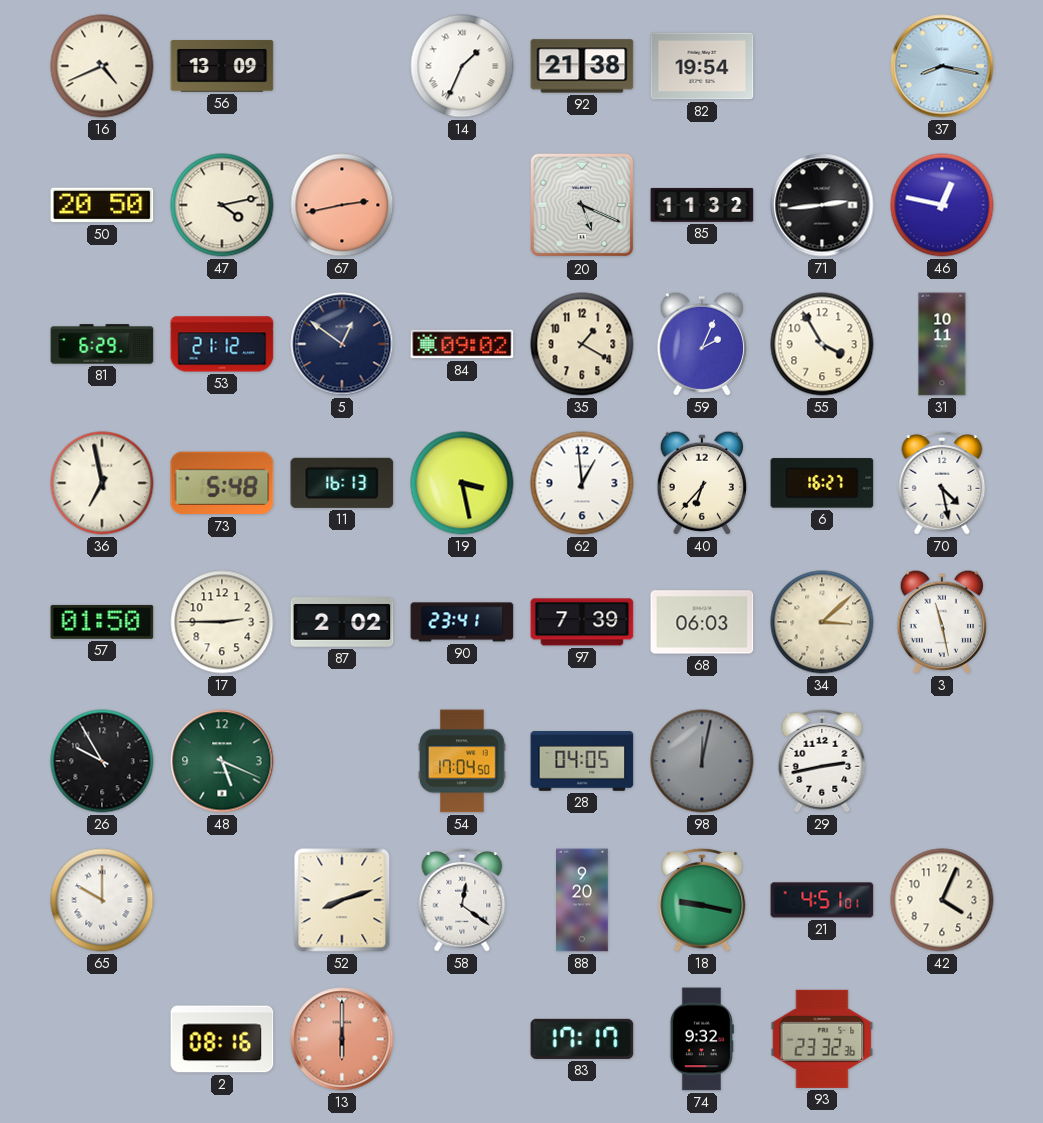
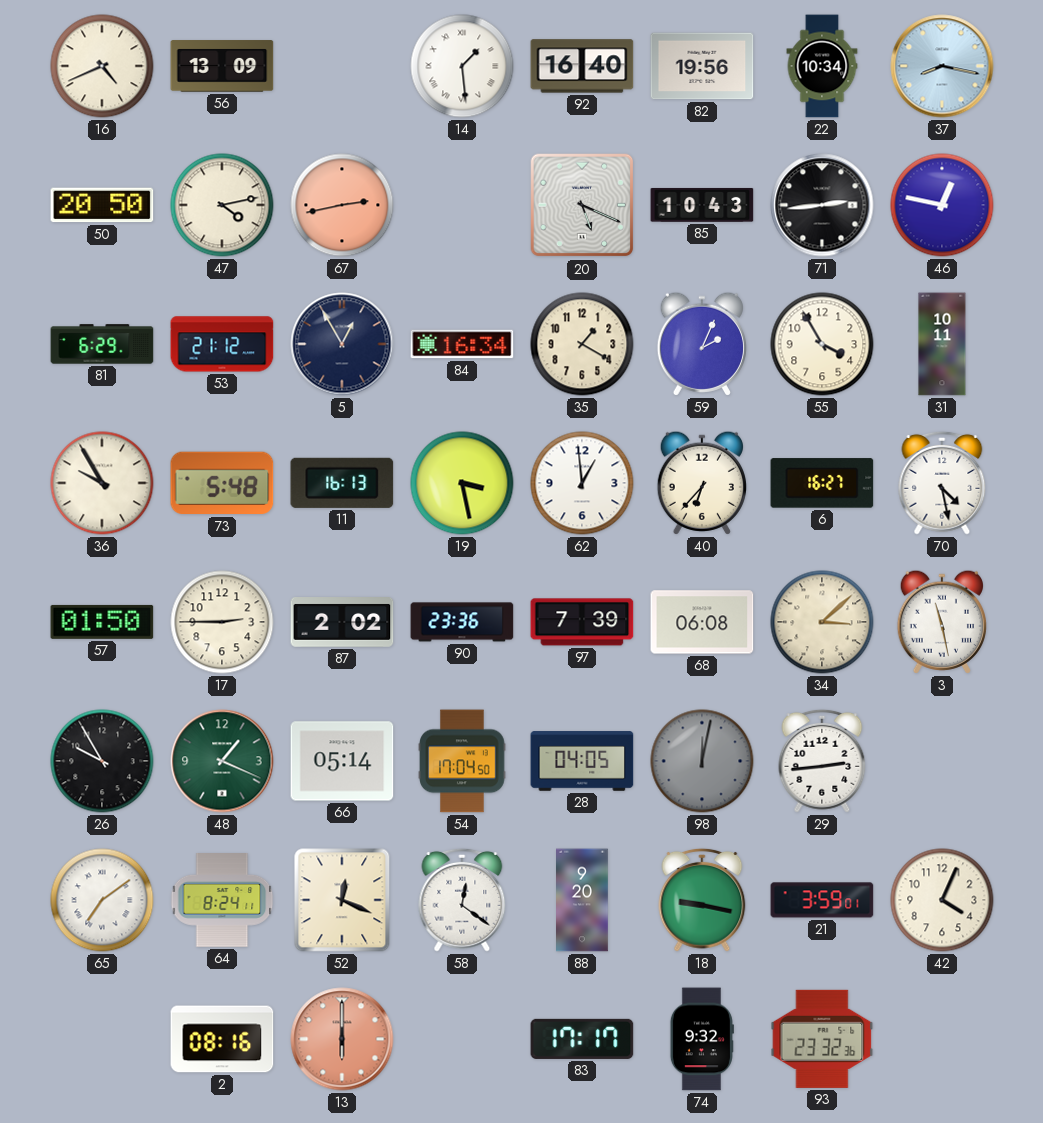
14: 1:34 -> 1:29
92: 21:38 -> 16:40
82: 19:54 -> 19:56
22: none -> 10:34
85: 11:32 -> 10:43
5: 12:51 -> 12:55
84: 09:02 -> 16:34
36: 6:58 -> 9:55
90: 23:41 -> 23:36
68: 06:03 -> 06:08
48: 5:19 -> 1:19
66: none -> 05:14
29: 2:43 -> 2:44
65: 10:00 -> 7:09
64: none -> 8:24
52: 8:12 -> 12:19
21: 4:51 -> 3:59
